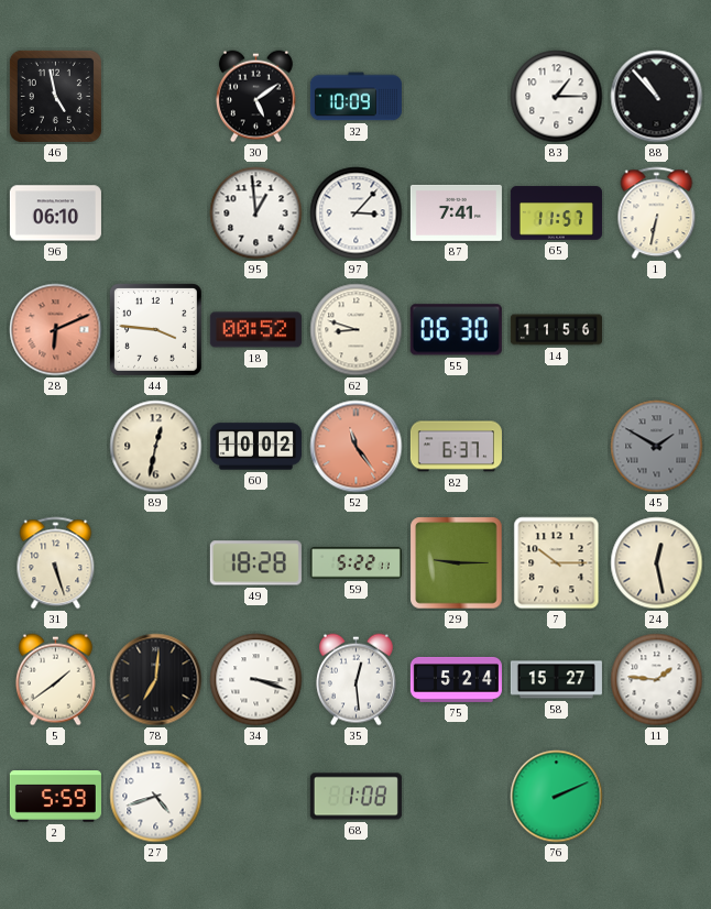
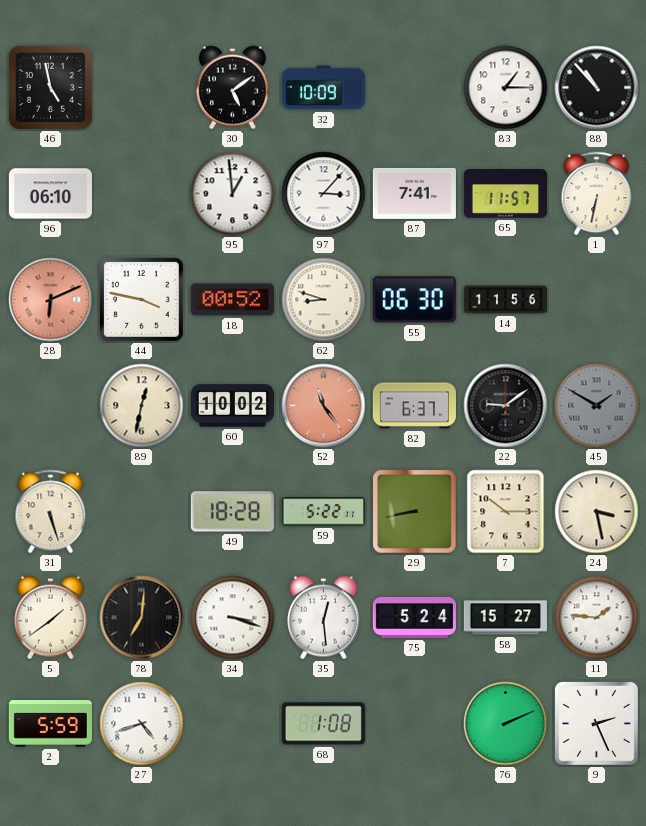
44: 3:46 -> 3:47
22: none -> 9:09
29: 9:15 -> 8:43
24: 12:28 -> 3:28
9: none -> 2:26
